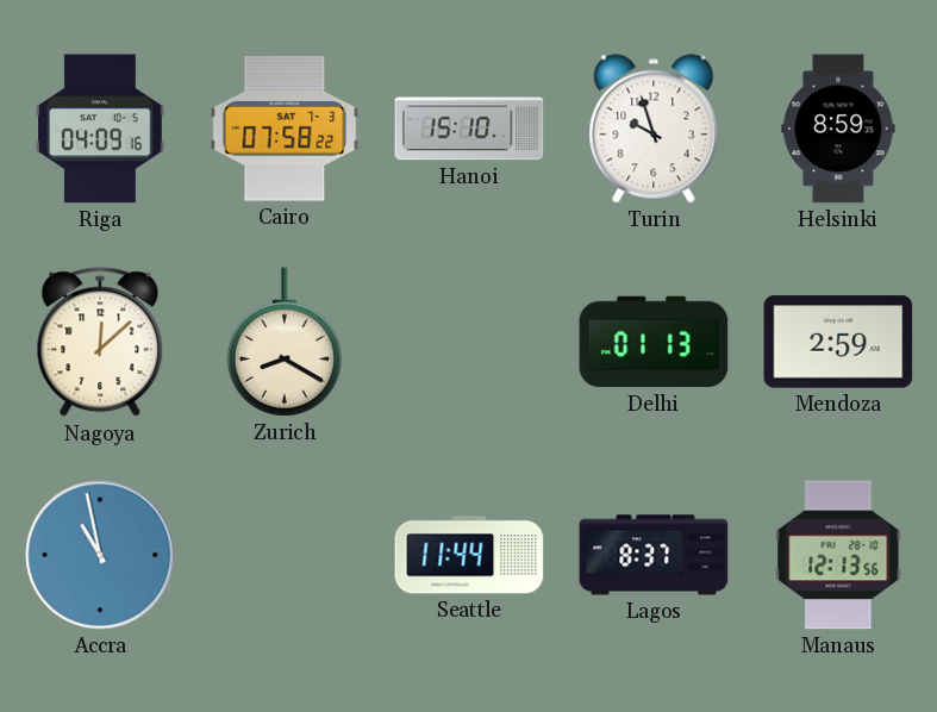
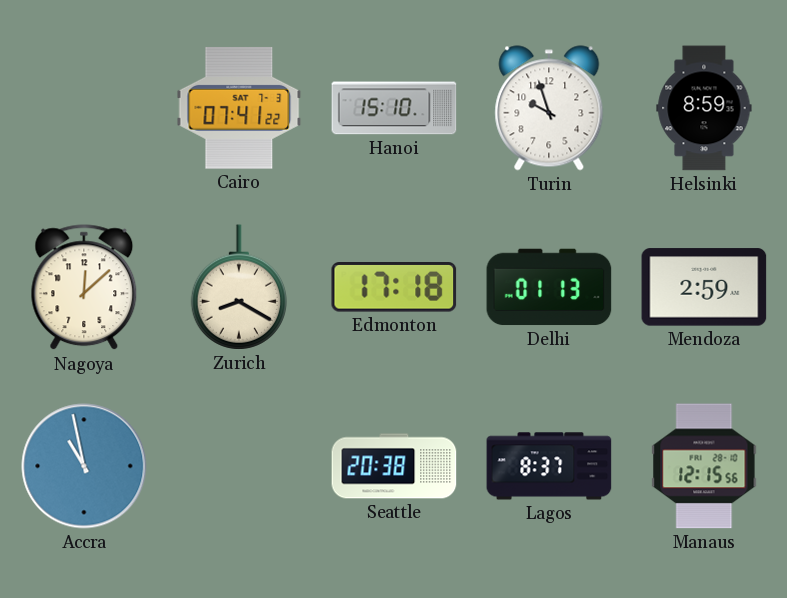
Riga: 04:09 -> none
Cairo: 07:58 -> 07:41
Edmonton: none -> 17:18
Seattle: 11:44 -> 20:38
Manaus: 12:13 -> 12:15
